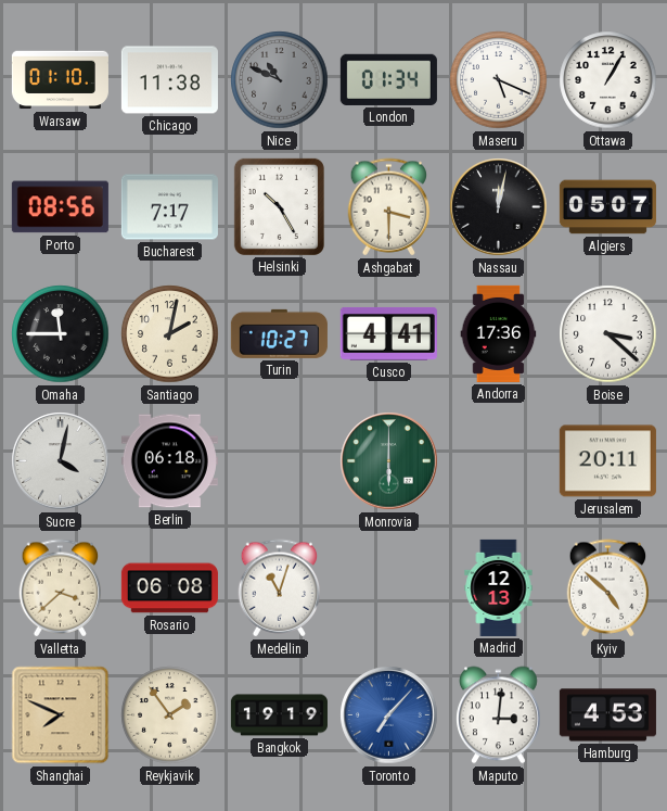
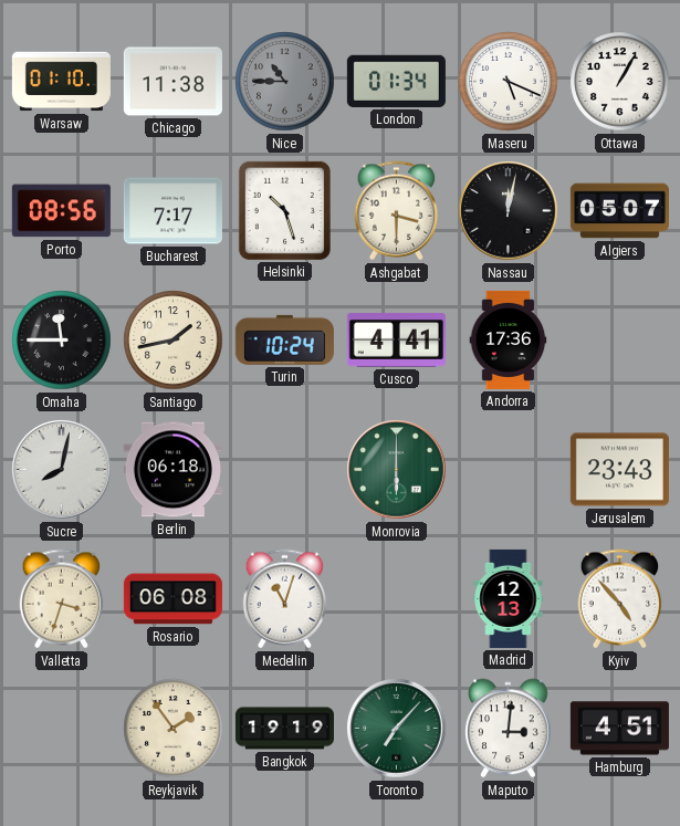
Nice: 10:49 -> 10:45
Helsinki: 10:25 -> 10:27
Santiago: 2:02 -> 1:43
Turin: 10:27 -> 10:24
Boise: 3:22 -> none
Sucre: 4:02 -> 8:02
Jerusalem: 20:11 -> 23:43
Valletta: 3:38 -> 3:33
Kyiv: 4:52 -> 4:53
Shanghai: 7:49 -> none
Toronto dial: blue -> green
Hamburg: 4:53 -> 4:51
